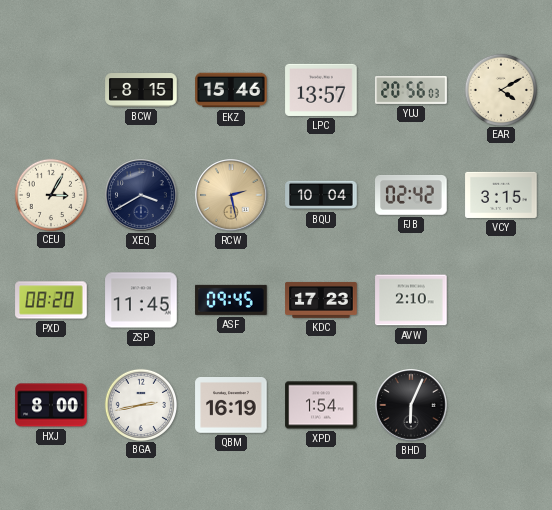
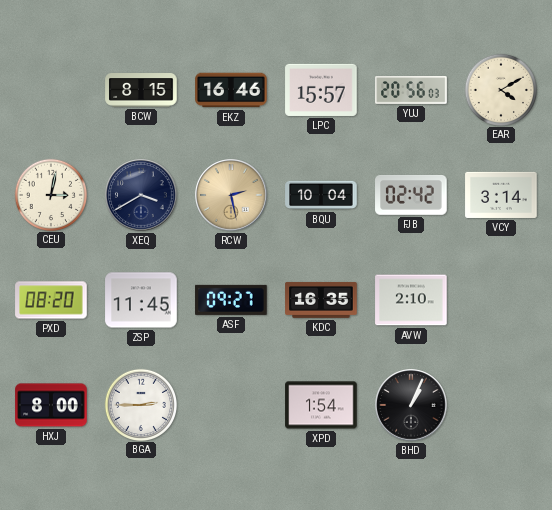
EKZ: 15:46 -> 16:46
LPC: 13:57 -> 15:57
CEU: 3:05 -> 3:02
VCY: 3:15 -> 3:14
ASF: 09:45 -> 09:27
KDC: 17:23 -> 16:35
BGA: 2:43 -> 2:45
QBM: 16:19 -> none
BHD: 6:04 -> 1:04
